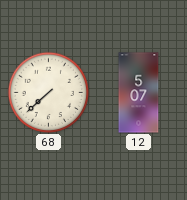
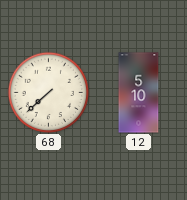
12: 5:07 -> 5:10
